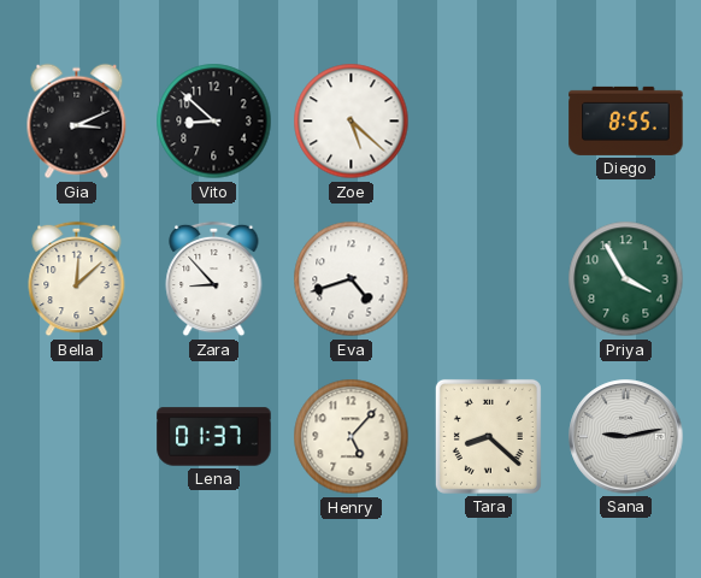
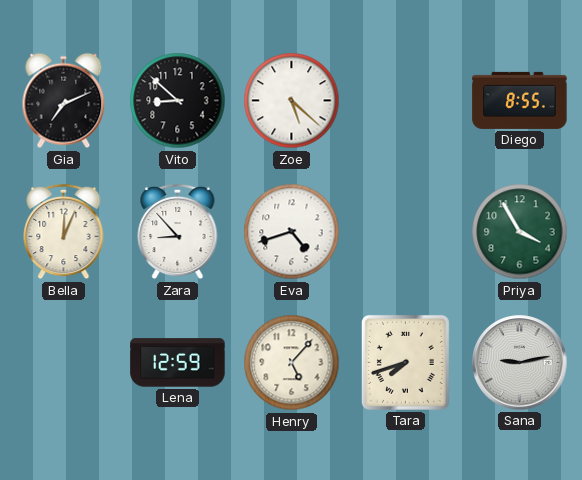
Gia: 3:11 -> 7:11
Bella: 12:08 -> 12:04
Lena: 01:37 -> 12:59
Tara: 8:22 -> 7:42
